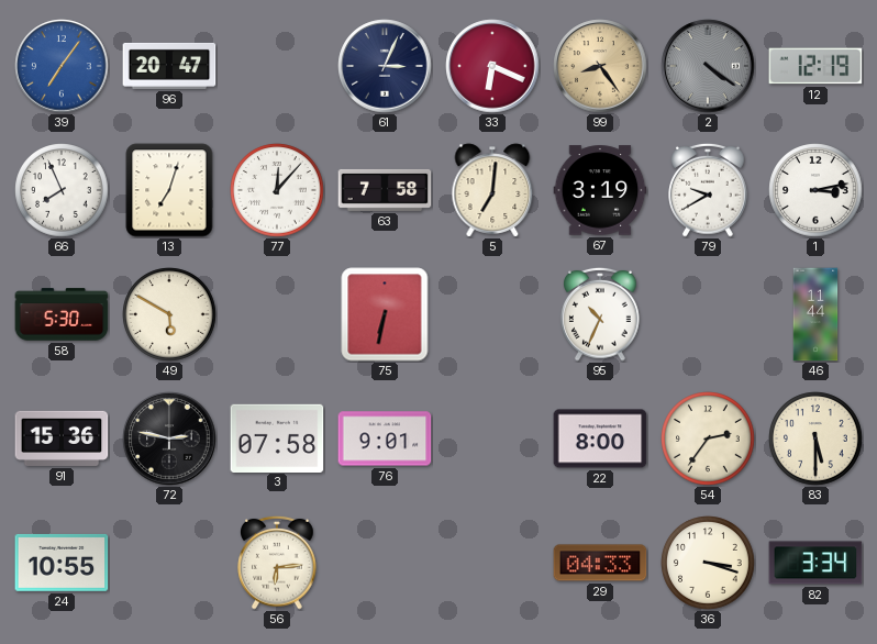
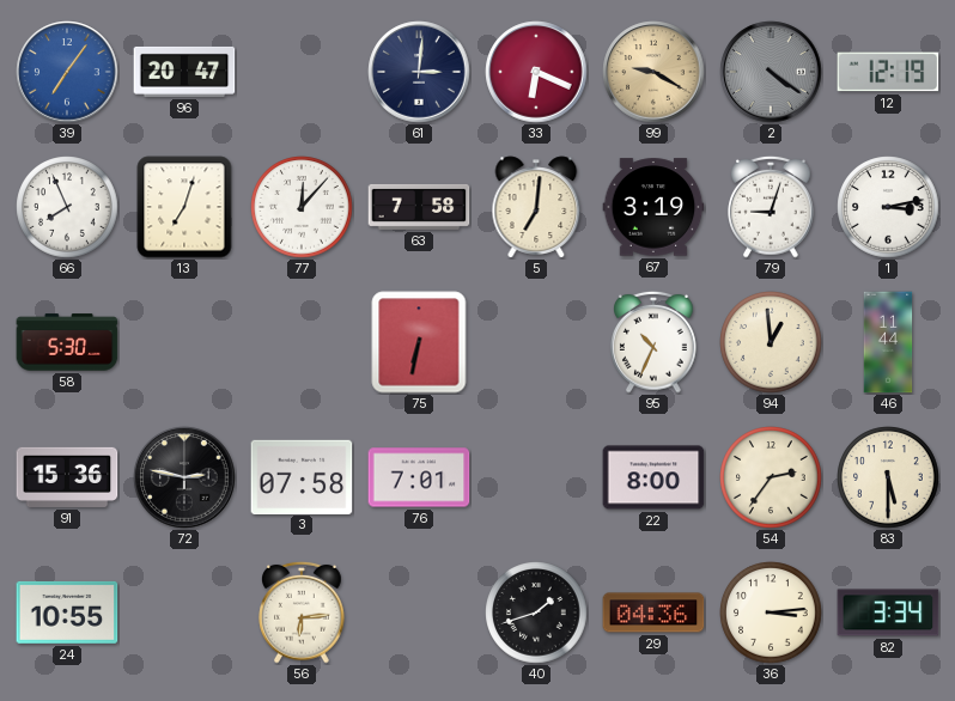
61: 3:04 -> 3:01
99: 8:24 -> 9:20
79: 9:40 -> 9:03
49: 5:50 -> none
94: none -> 12:59
76: 9:01 -> 7:01
40: none -> 1:42
29: 04:33 -> 04:36
36: 3:18 -> 3:14
